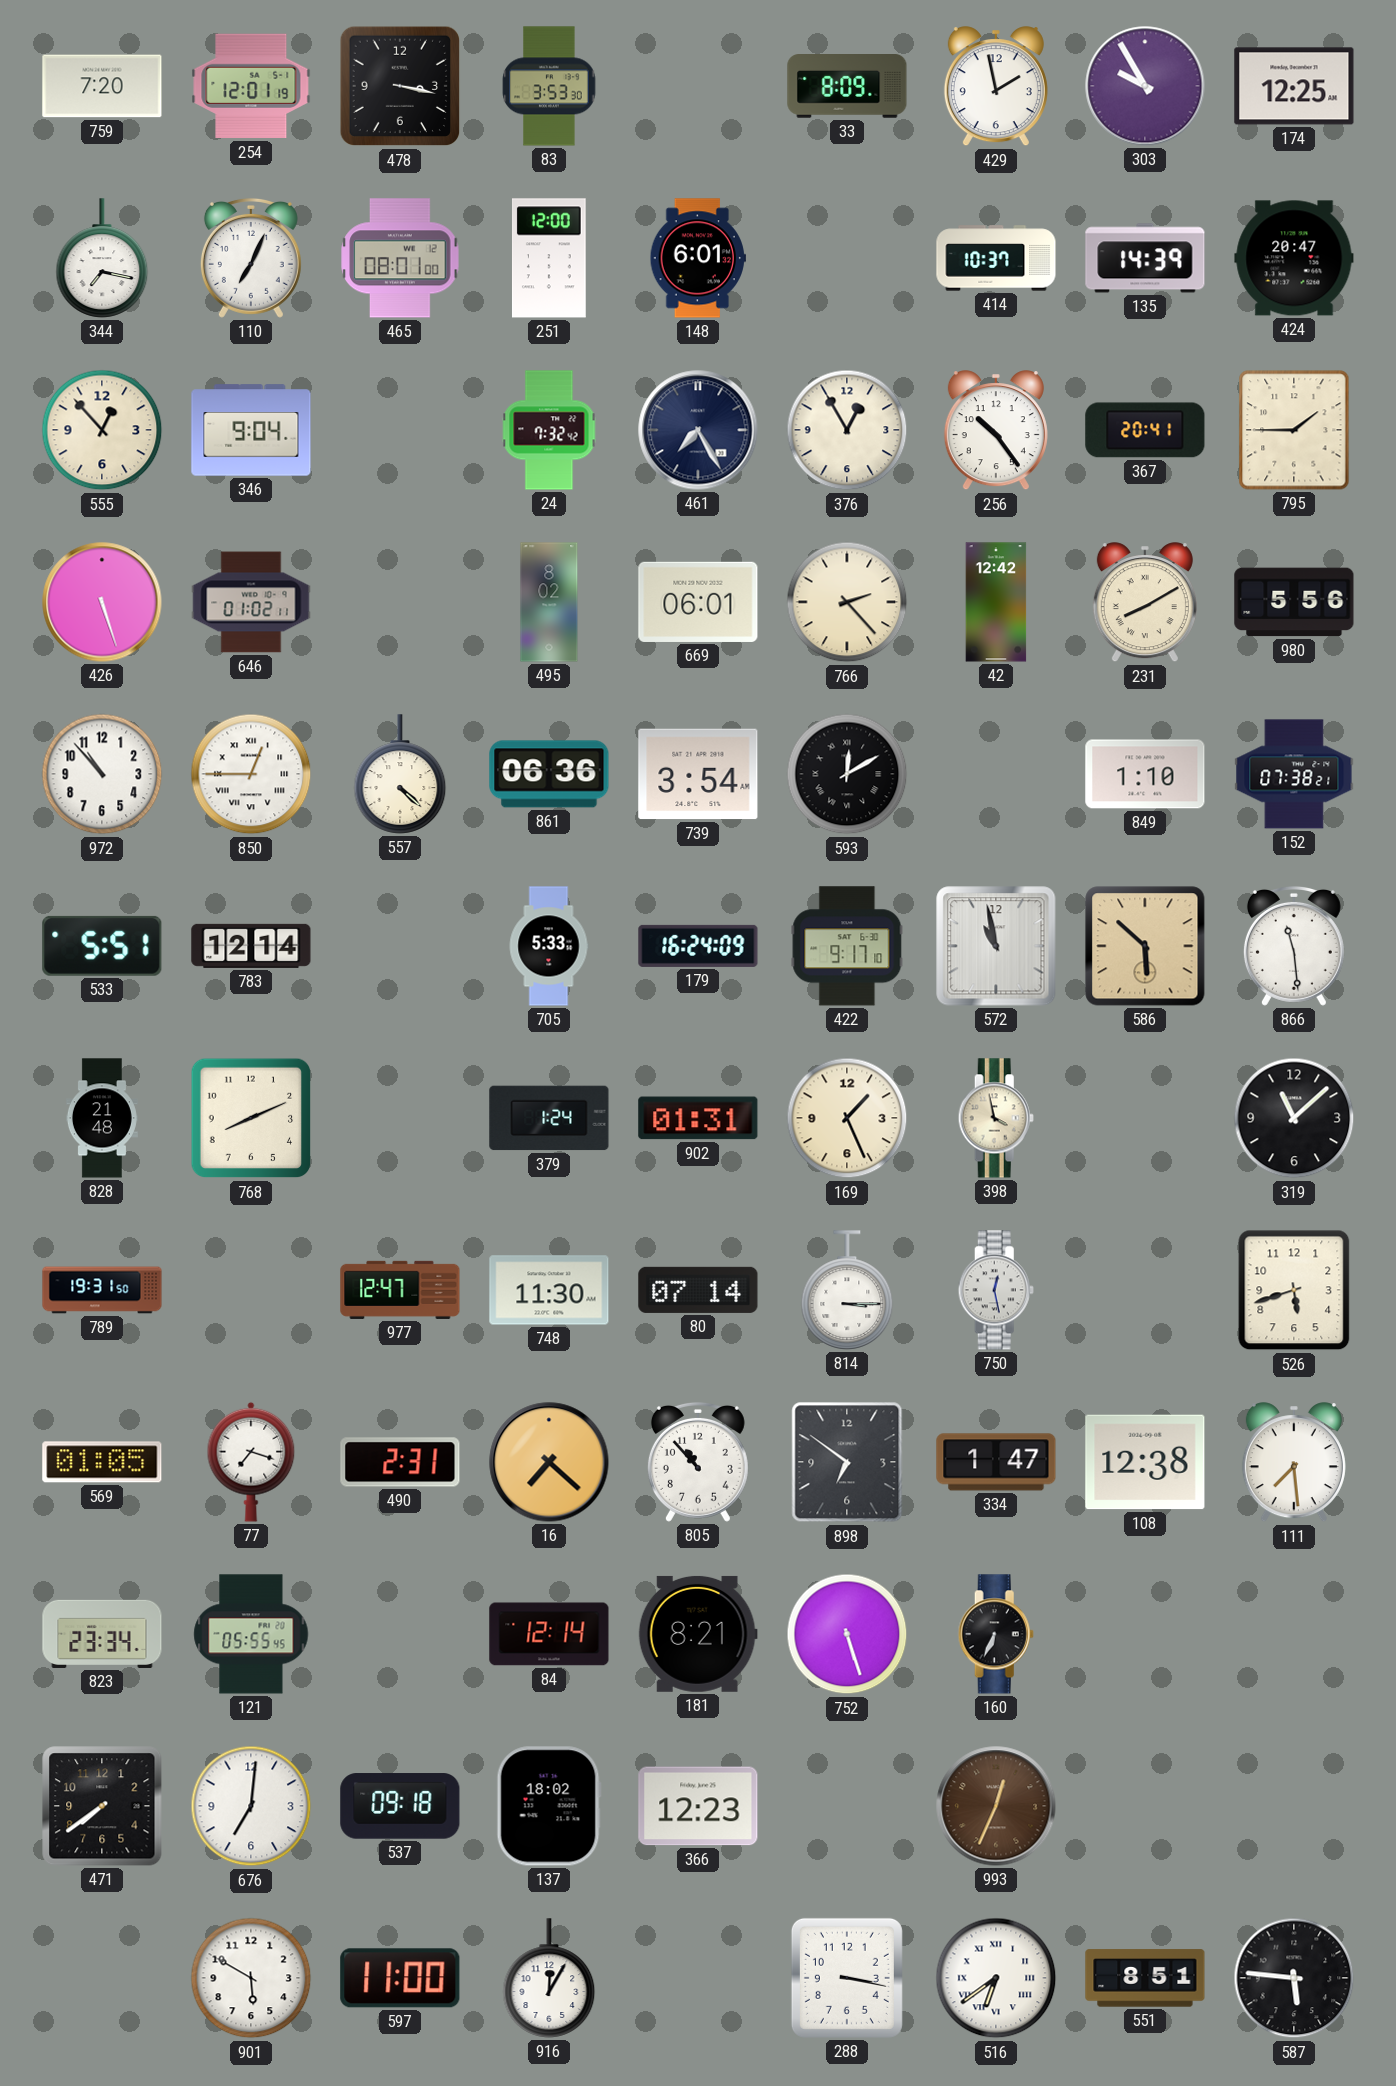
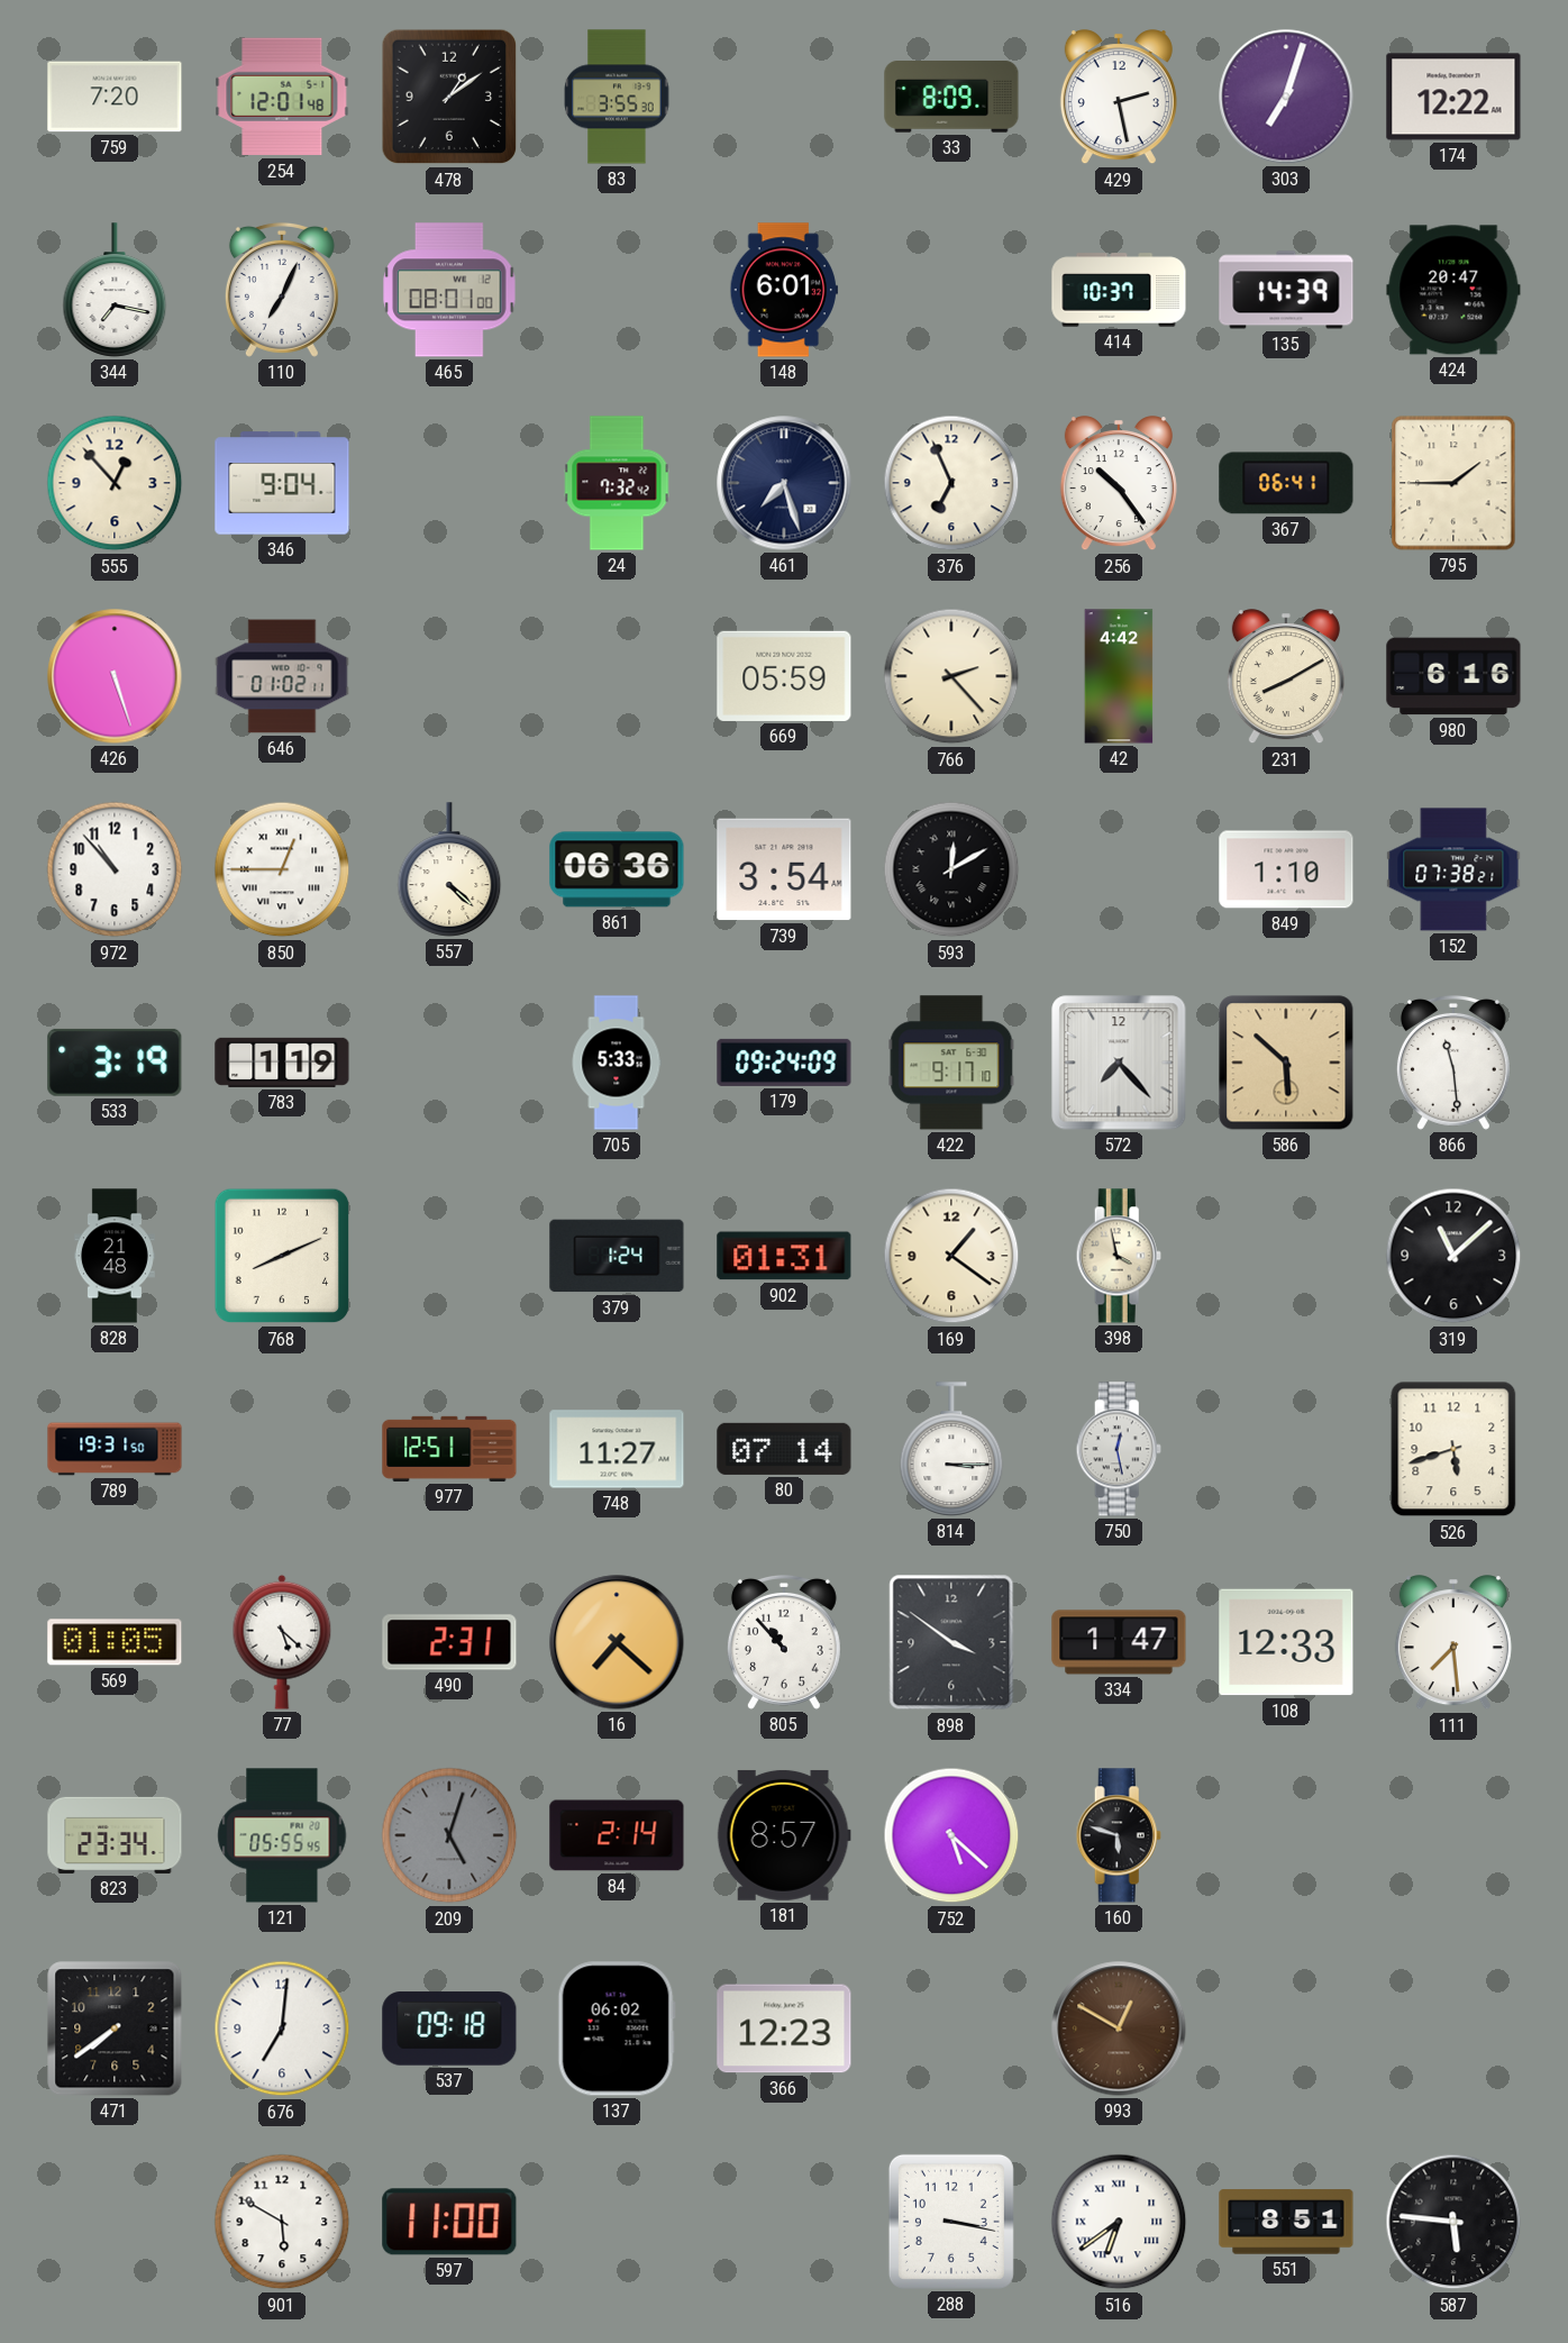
254: 12:01:19 -> 12:01:48
478: 3:17 -> 1:09
83: 3:53 -> 3:55
429: 1:58 -> 2:28
303: 9:55 -> 7:03
174: 12:25 -> 12:22
251: 12:00 -> none
461: 7:25 -> 7:27
376: 12:55 -> 6:56
367: 20:41 -> 06:41
495: 8:02 -> none
669: 06:01 -> 05:59
42: 12:42 -> 4:42
980: 5:56 -> 6:16
533: 5:51 -> 3:19
783: 12:14 -> 1:19
179: 16:24 -> 09:24
572: 10:58 -> 7:23
169: 1:26 -> 1:21
977: 12:47 -> 12:51
748: 11:30 -> 11:27
77: 7:18 -> 5:22
898: 6:51 -> 3:51
108: 12:38 -> 12:33
209: none -> 5:03
84: 12:14 -> 2:14
181: 8:21 -> 8:57
752: 5:27 -> 5:22
160: 6:34 -> 5:48
137: 18:02 -> 06:02
993: 12:34 -> 12:50
916: 12:05 -> none
